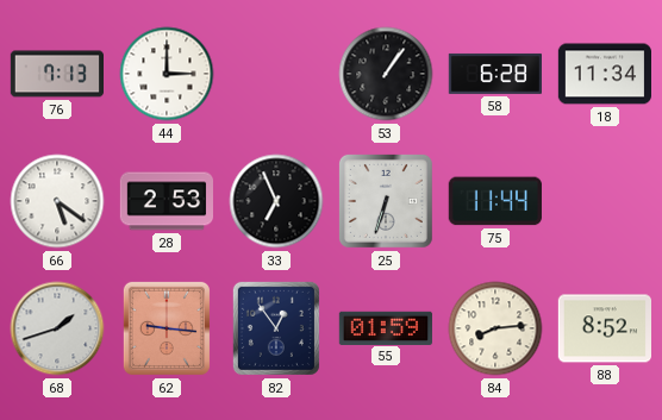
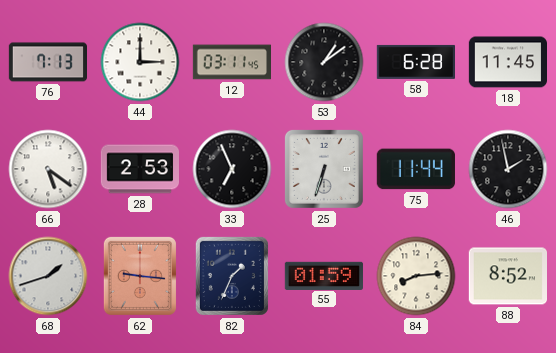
12: none -> 03:11
53: 1:06 -> 1:09
18: 11:34 -> 11:45
46: none -> 1:58
82: 12:54 -> 1:34
